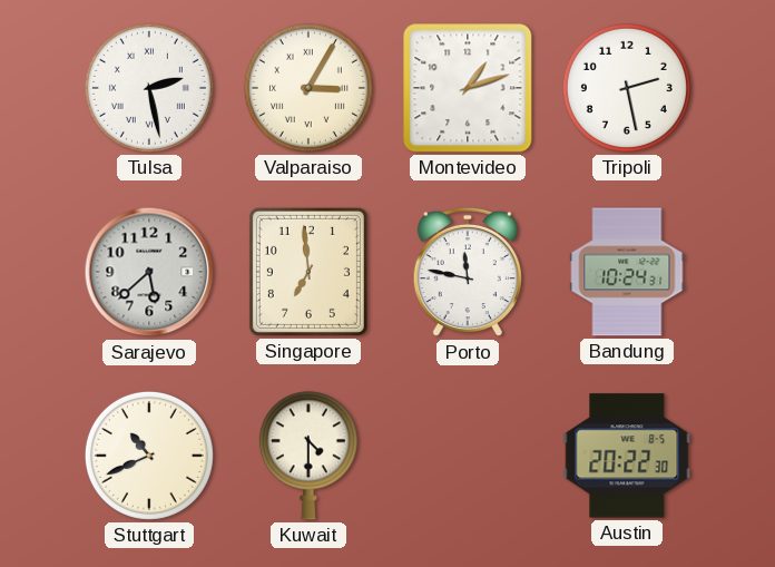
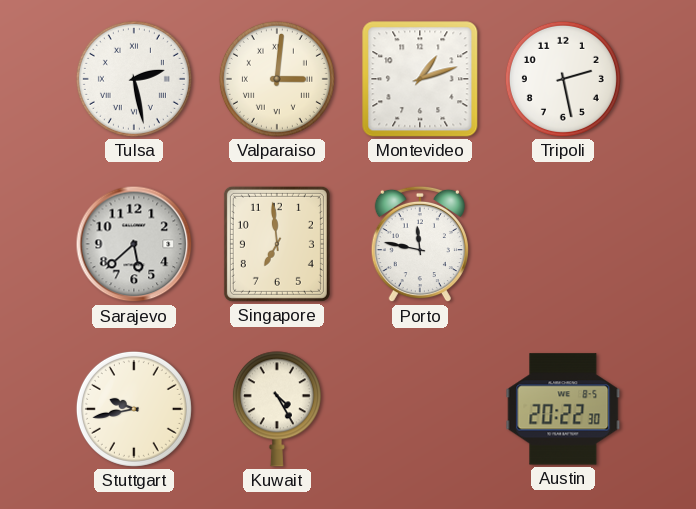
Valparaiso: 3:05 -> 3:01
Bandung: 10:24 -> none
Stuttgart: 10:41 -> 9:43
Kuwait: 4:30 -> 4:25
